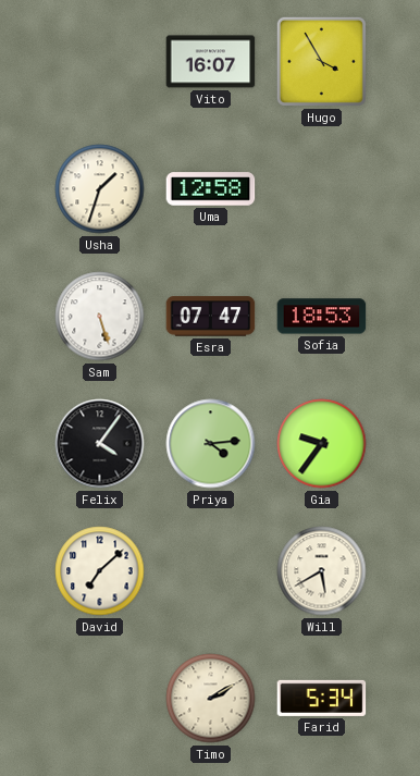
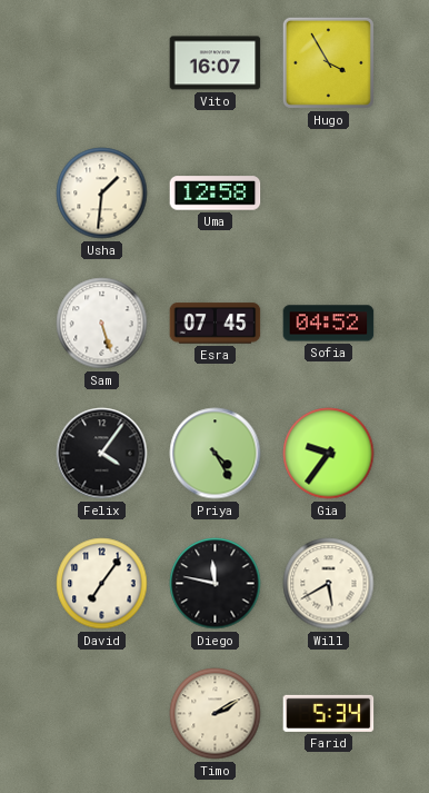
Usha: 1:33 -> 1:31
Esra: 07:47 -> 07:45
Sofia: 18:53 -> 04:52
Priya: 4:14 -> 4:25
David: 7:08 -> 7:06
Diego: none -> 11:47
